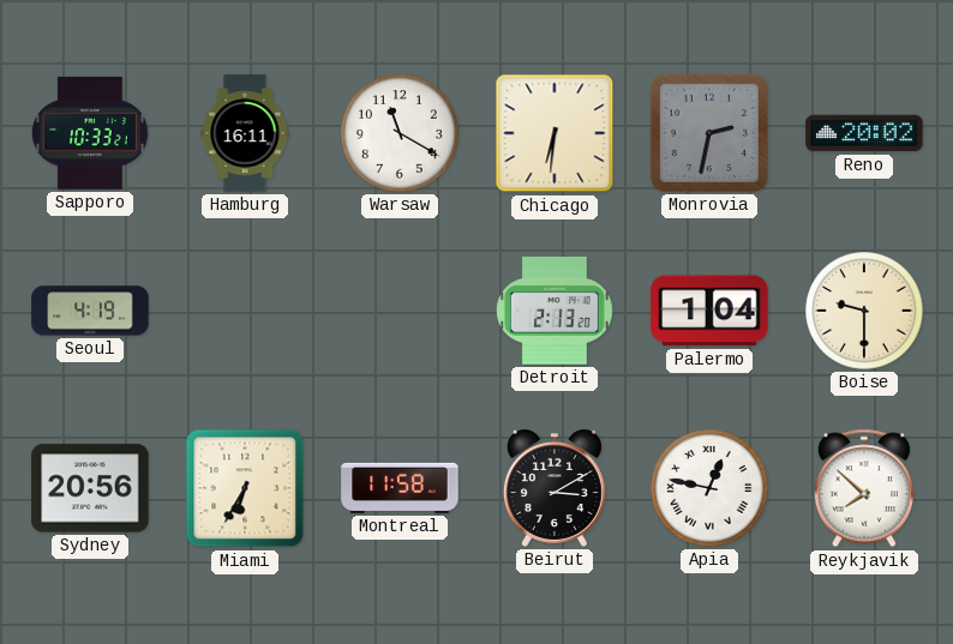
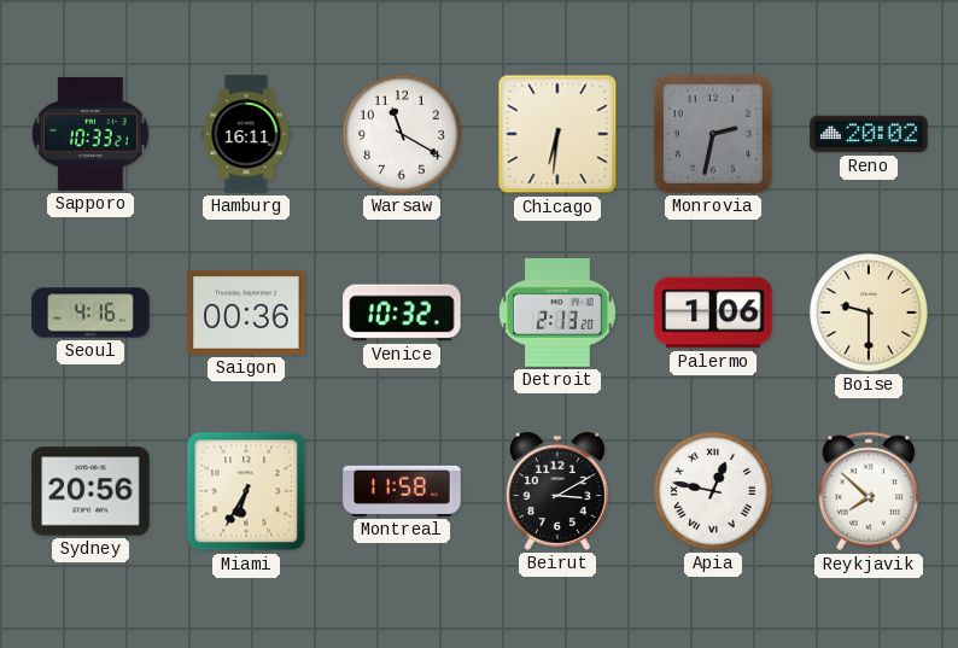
Seoul: 4:19 -> 4:16
Saigon: none -> 00:36
Venice: none -> 10:32
Palermo: 1:04 -> 1:06
